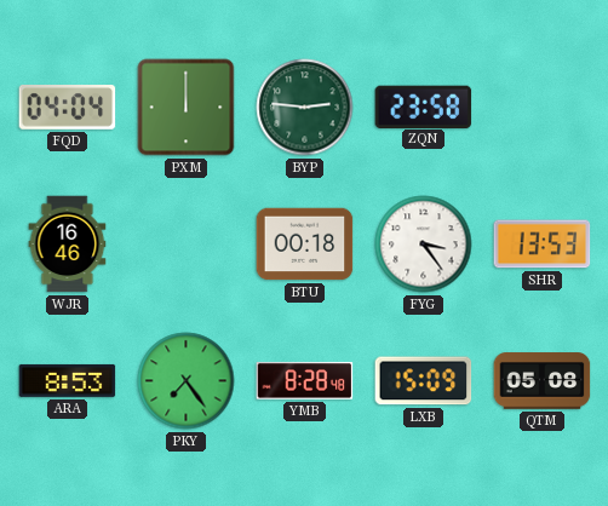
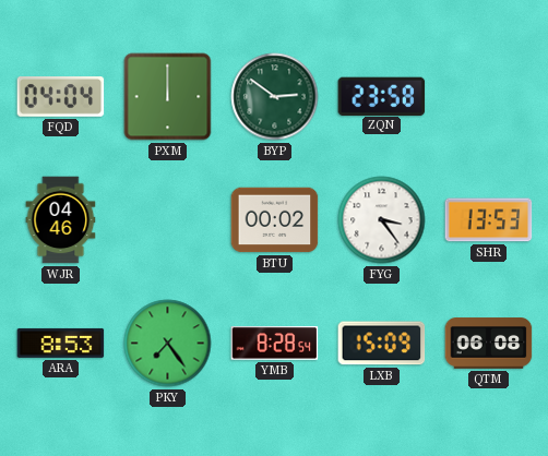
BYP: 2:46 -> 2:51
WJR: 16:46 -> 04:46
BTU: 00:18 -> 00:02
YMB: 8:28:48 -> 8:28:54
QTM: 05:08 -> 06:08
